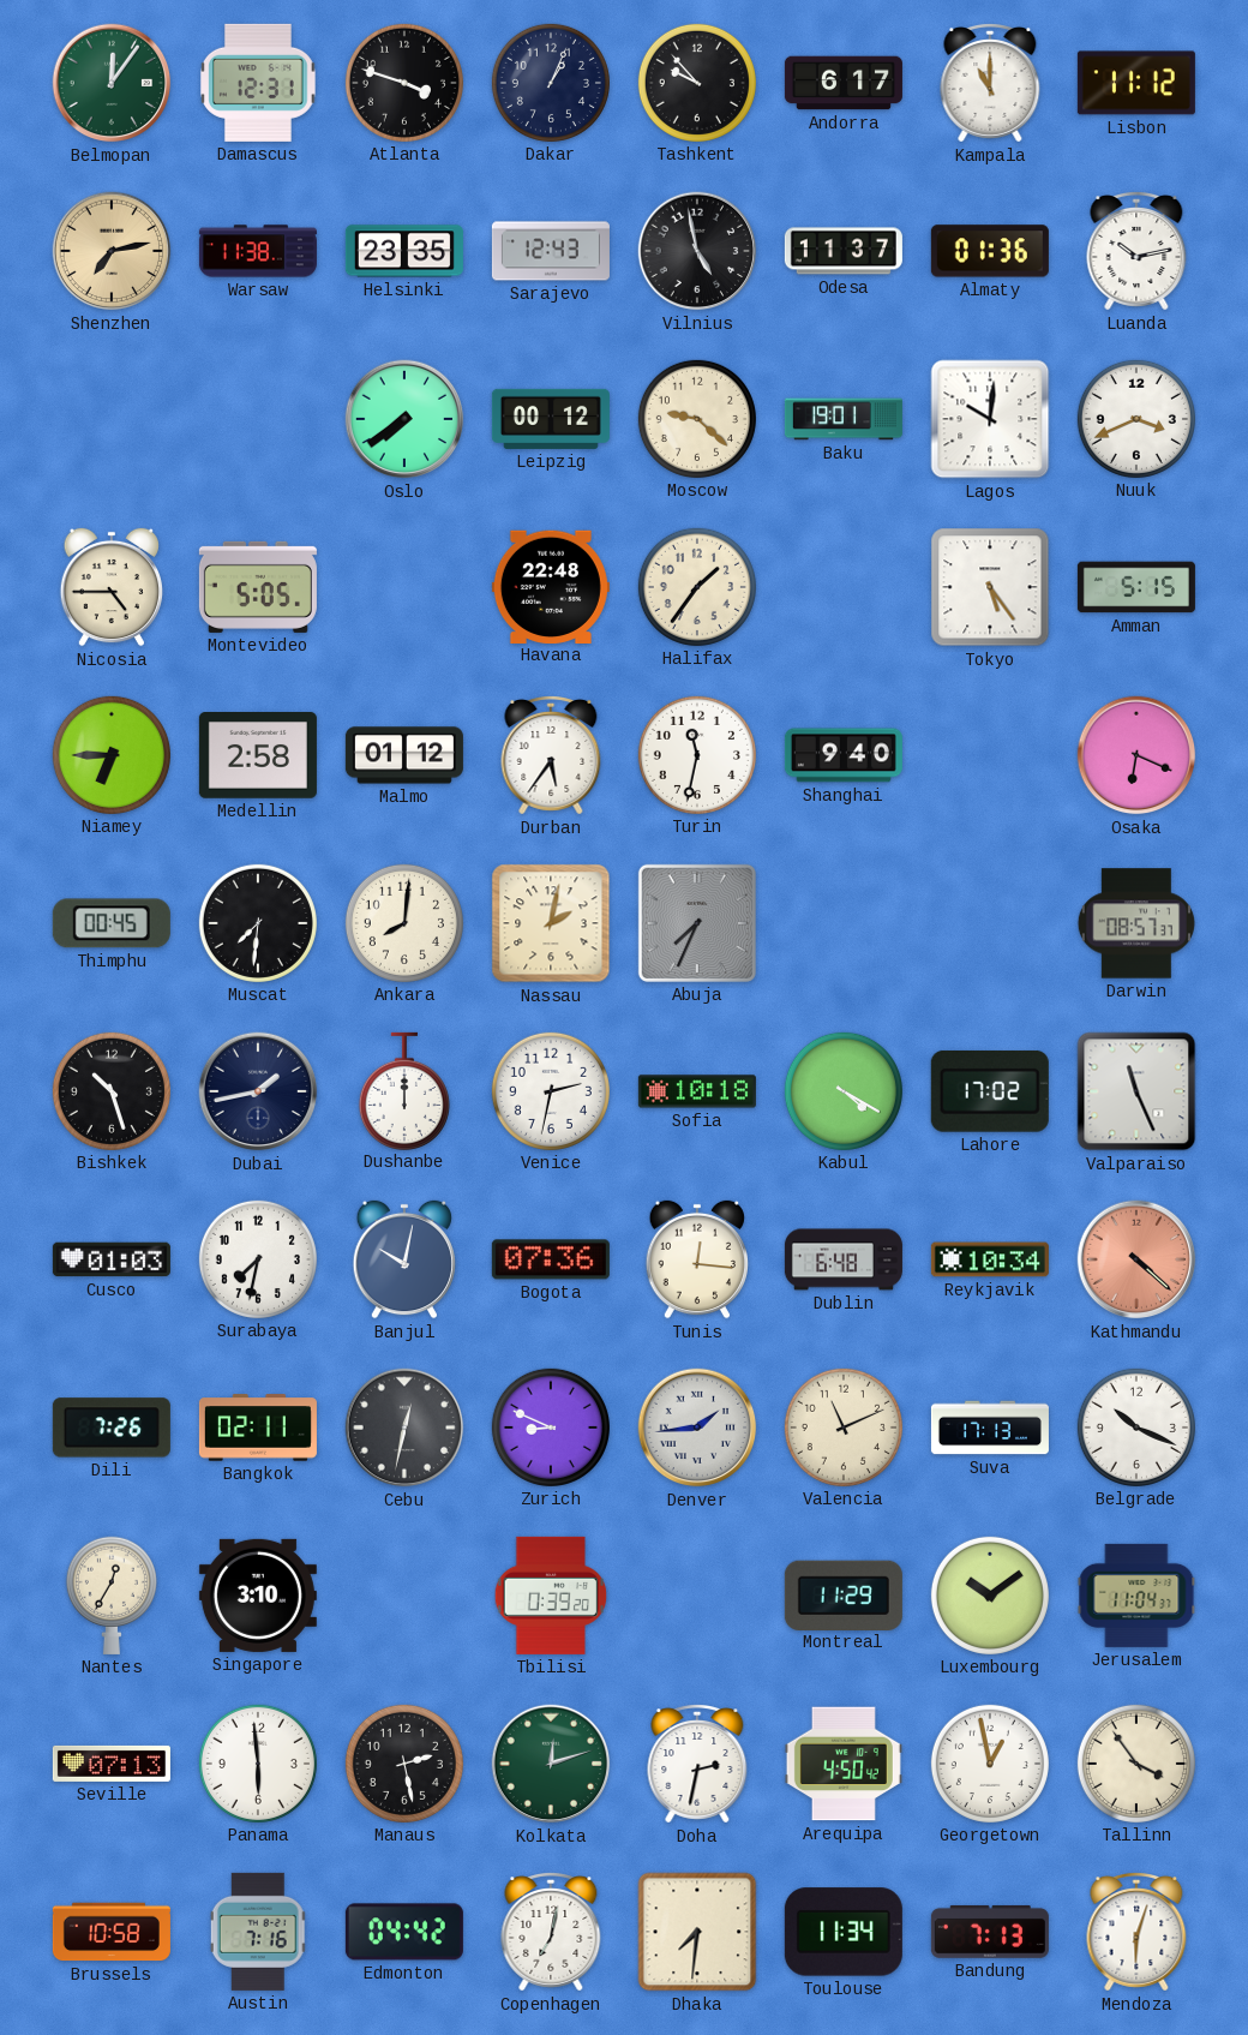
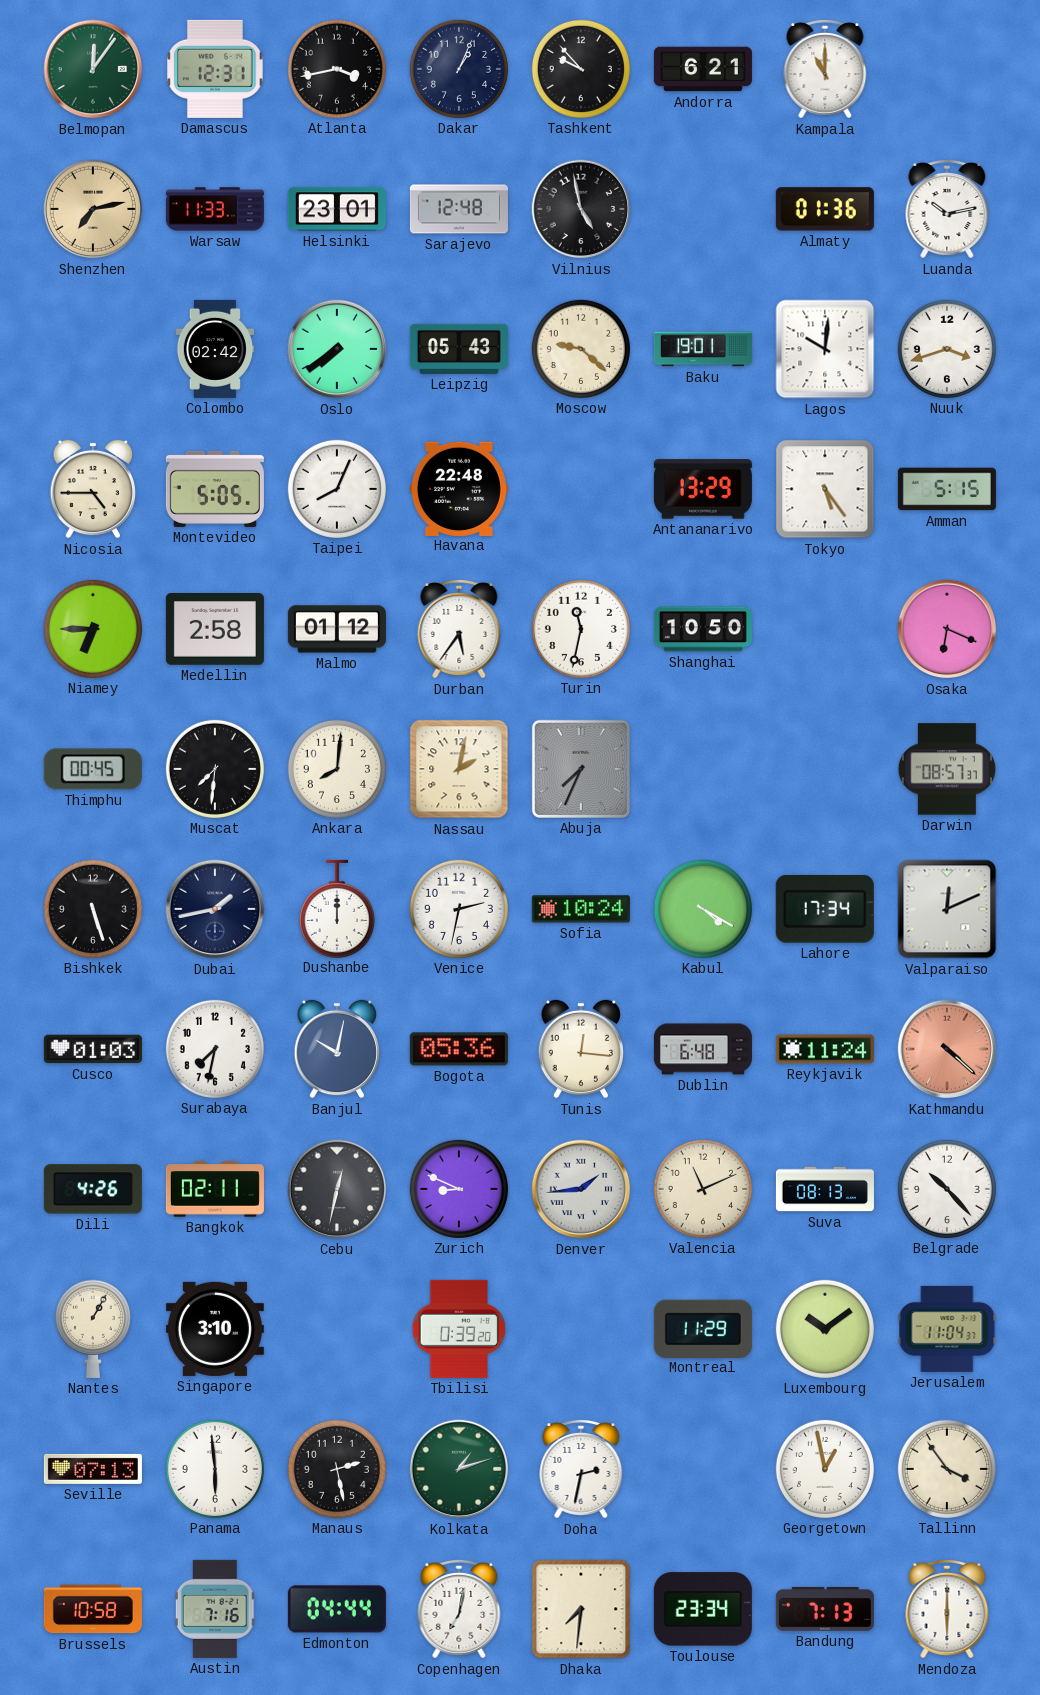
Atlanta: 3:48 -> 3:43
Andorra: 6:17 -> 6:21
Lisbon: 11:12 -> none
Warsaw: 11:38 -> 11:33
Helsinki: 23:35 -> 23:01
Sarajevo: 12:43 -> 12:48
Odesa: 11:37 -> none
Colombo: none -> 02:42
Leipzig: 00:12 -> 05:43
Nuuk: 3:41 -> 3:42
Taipei: none -> 8:04
Halifax: 1:36 -> none
Antananarivo: none -> 13:29
Shanghai: 9:40 -> 10:50
Bishkek: 10:27 -> 5:27
Sofia: 10:18 -> 10:24
Lahore: 17:02 -> 17:34
Valparaiso: 11:26 -> 12:11
Bogota: 07:36 -> 05:36
Reykjavik: 10:34 -> 11:24
Dili: 7:26 -> 4:26
Suva: 17:13 -> 08:13
Belgrade: 10:19 -> 10:23
Nantes: 12:35 -> 1:05
Kolkata: 12:12 -> 1:12
Arequipa: 4:50 -> none
Edmonton: 04:42 -> 04:44
Toulouse: 11:34 -> 23:34
Mendoza: 6:03 -> 6:00
